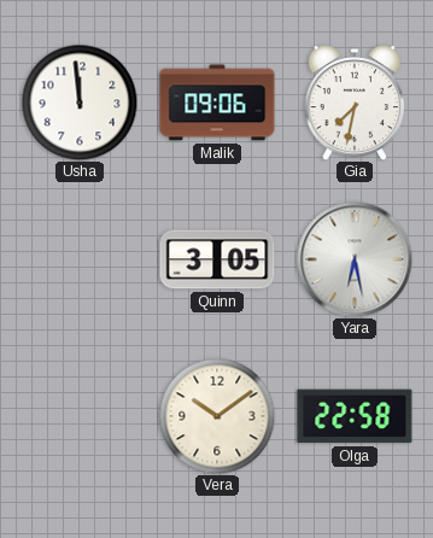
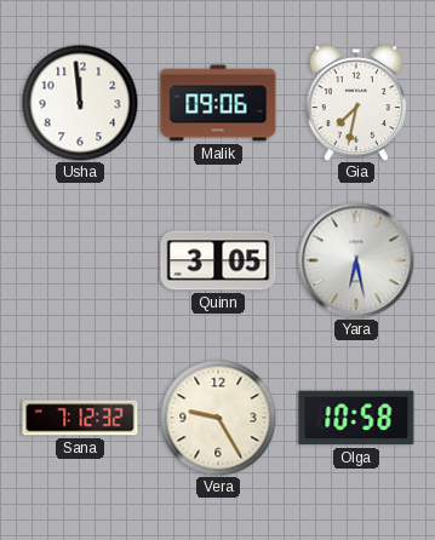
Sana: none -> 7:12
Vera: 10:09 -> 9:25
Olga: 22:58 -> 10:58
